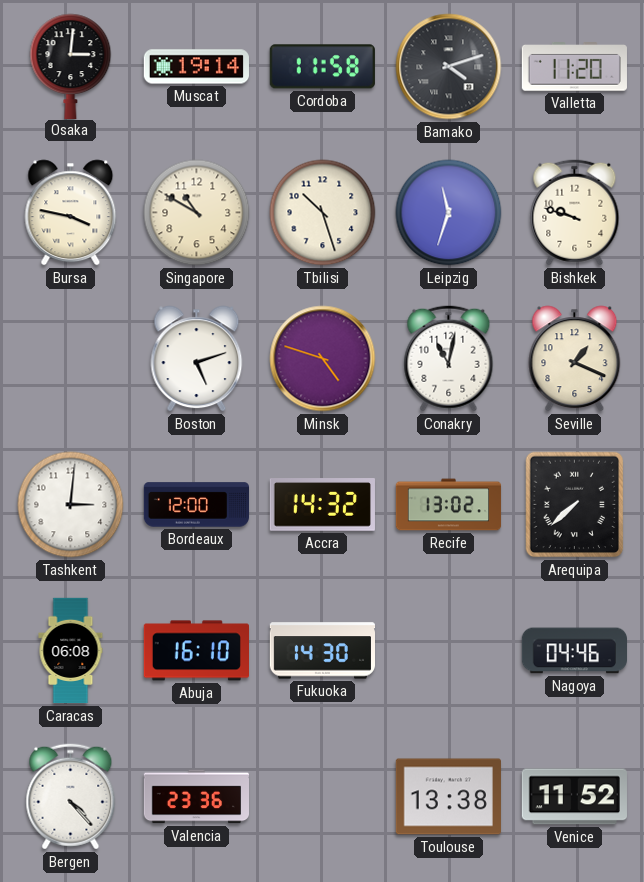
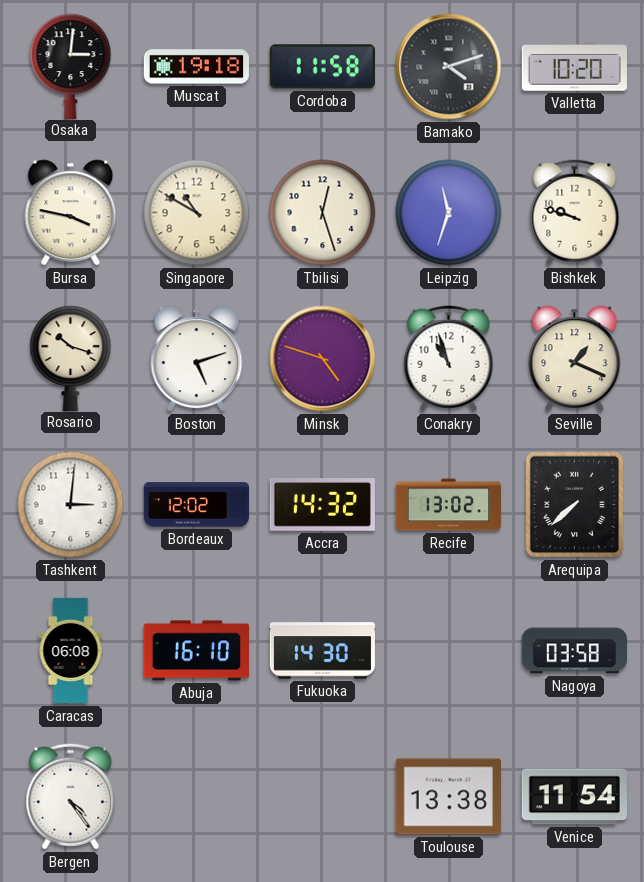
Muscat: 19:14 -> 19:18
Valletta: 11:20 -> 10:20
Tbilisi: 10:27 -> 12:27
Rosario: none -> 10:18
Conakry: 11:02 -> 10:57
Bordeaux: 12:00 -> 12:02
Nagoya: 04:46 -> 03:58
Bergen: 4:23 -> 4:24
Valencia: 23:36 -> none
Venice: 11:52 -> 11:54
